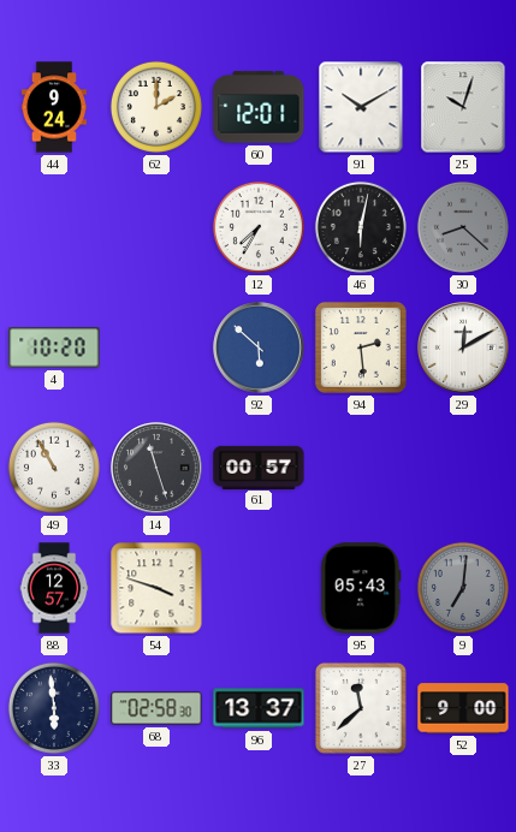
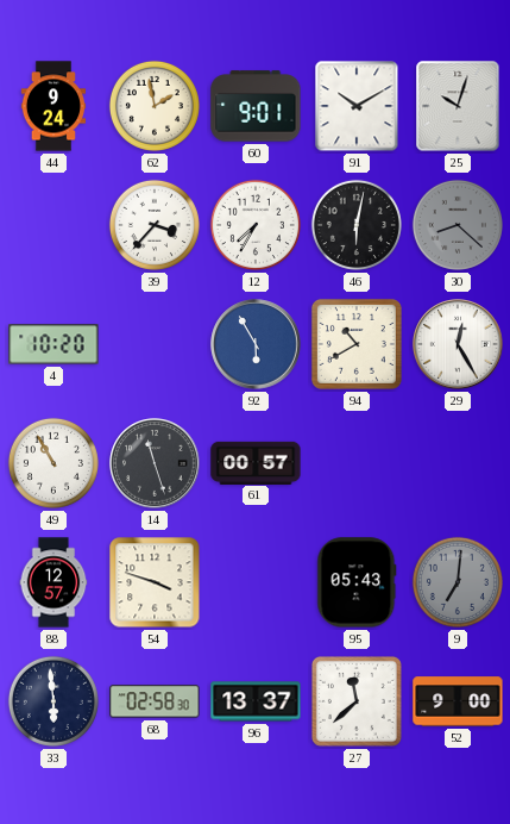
62: 2:00 -> 1:58
60: 12:01 -> 9:01
39: none -> 3:37
92: 5:52 -> 5:55
94: 2:29 -> 10:40
29: 12:10 -> 12:25
